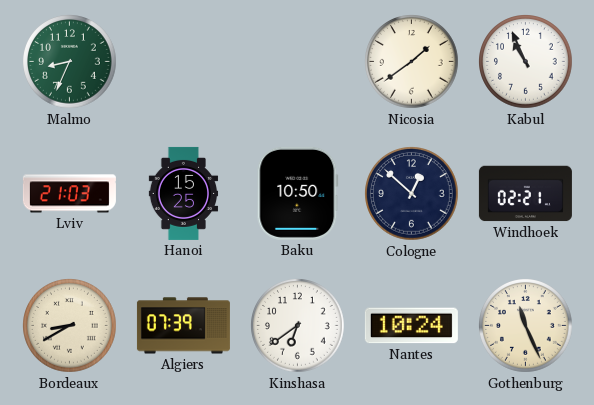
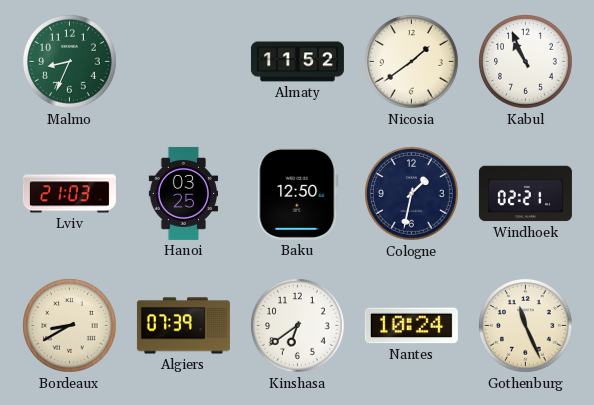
Almaty: none -> 11:52
Hanoi: 15:25 -> 03:25
Baku: 10:50 -> 12:50
Cologne: 12:52 -> 1:32
